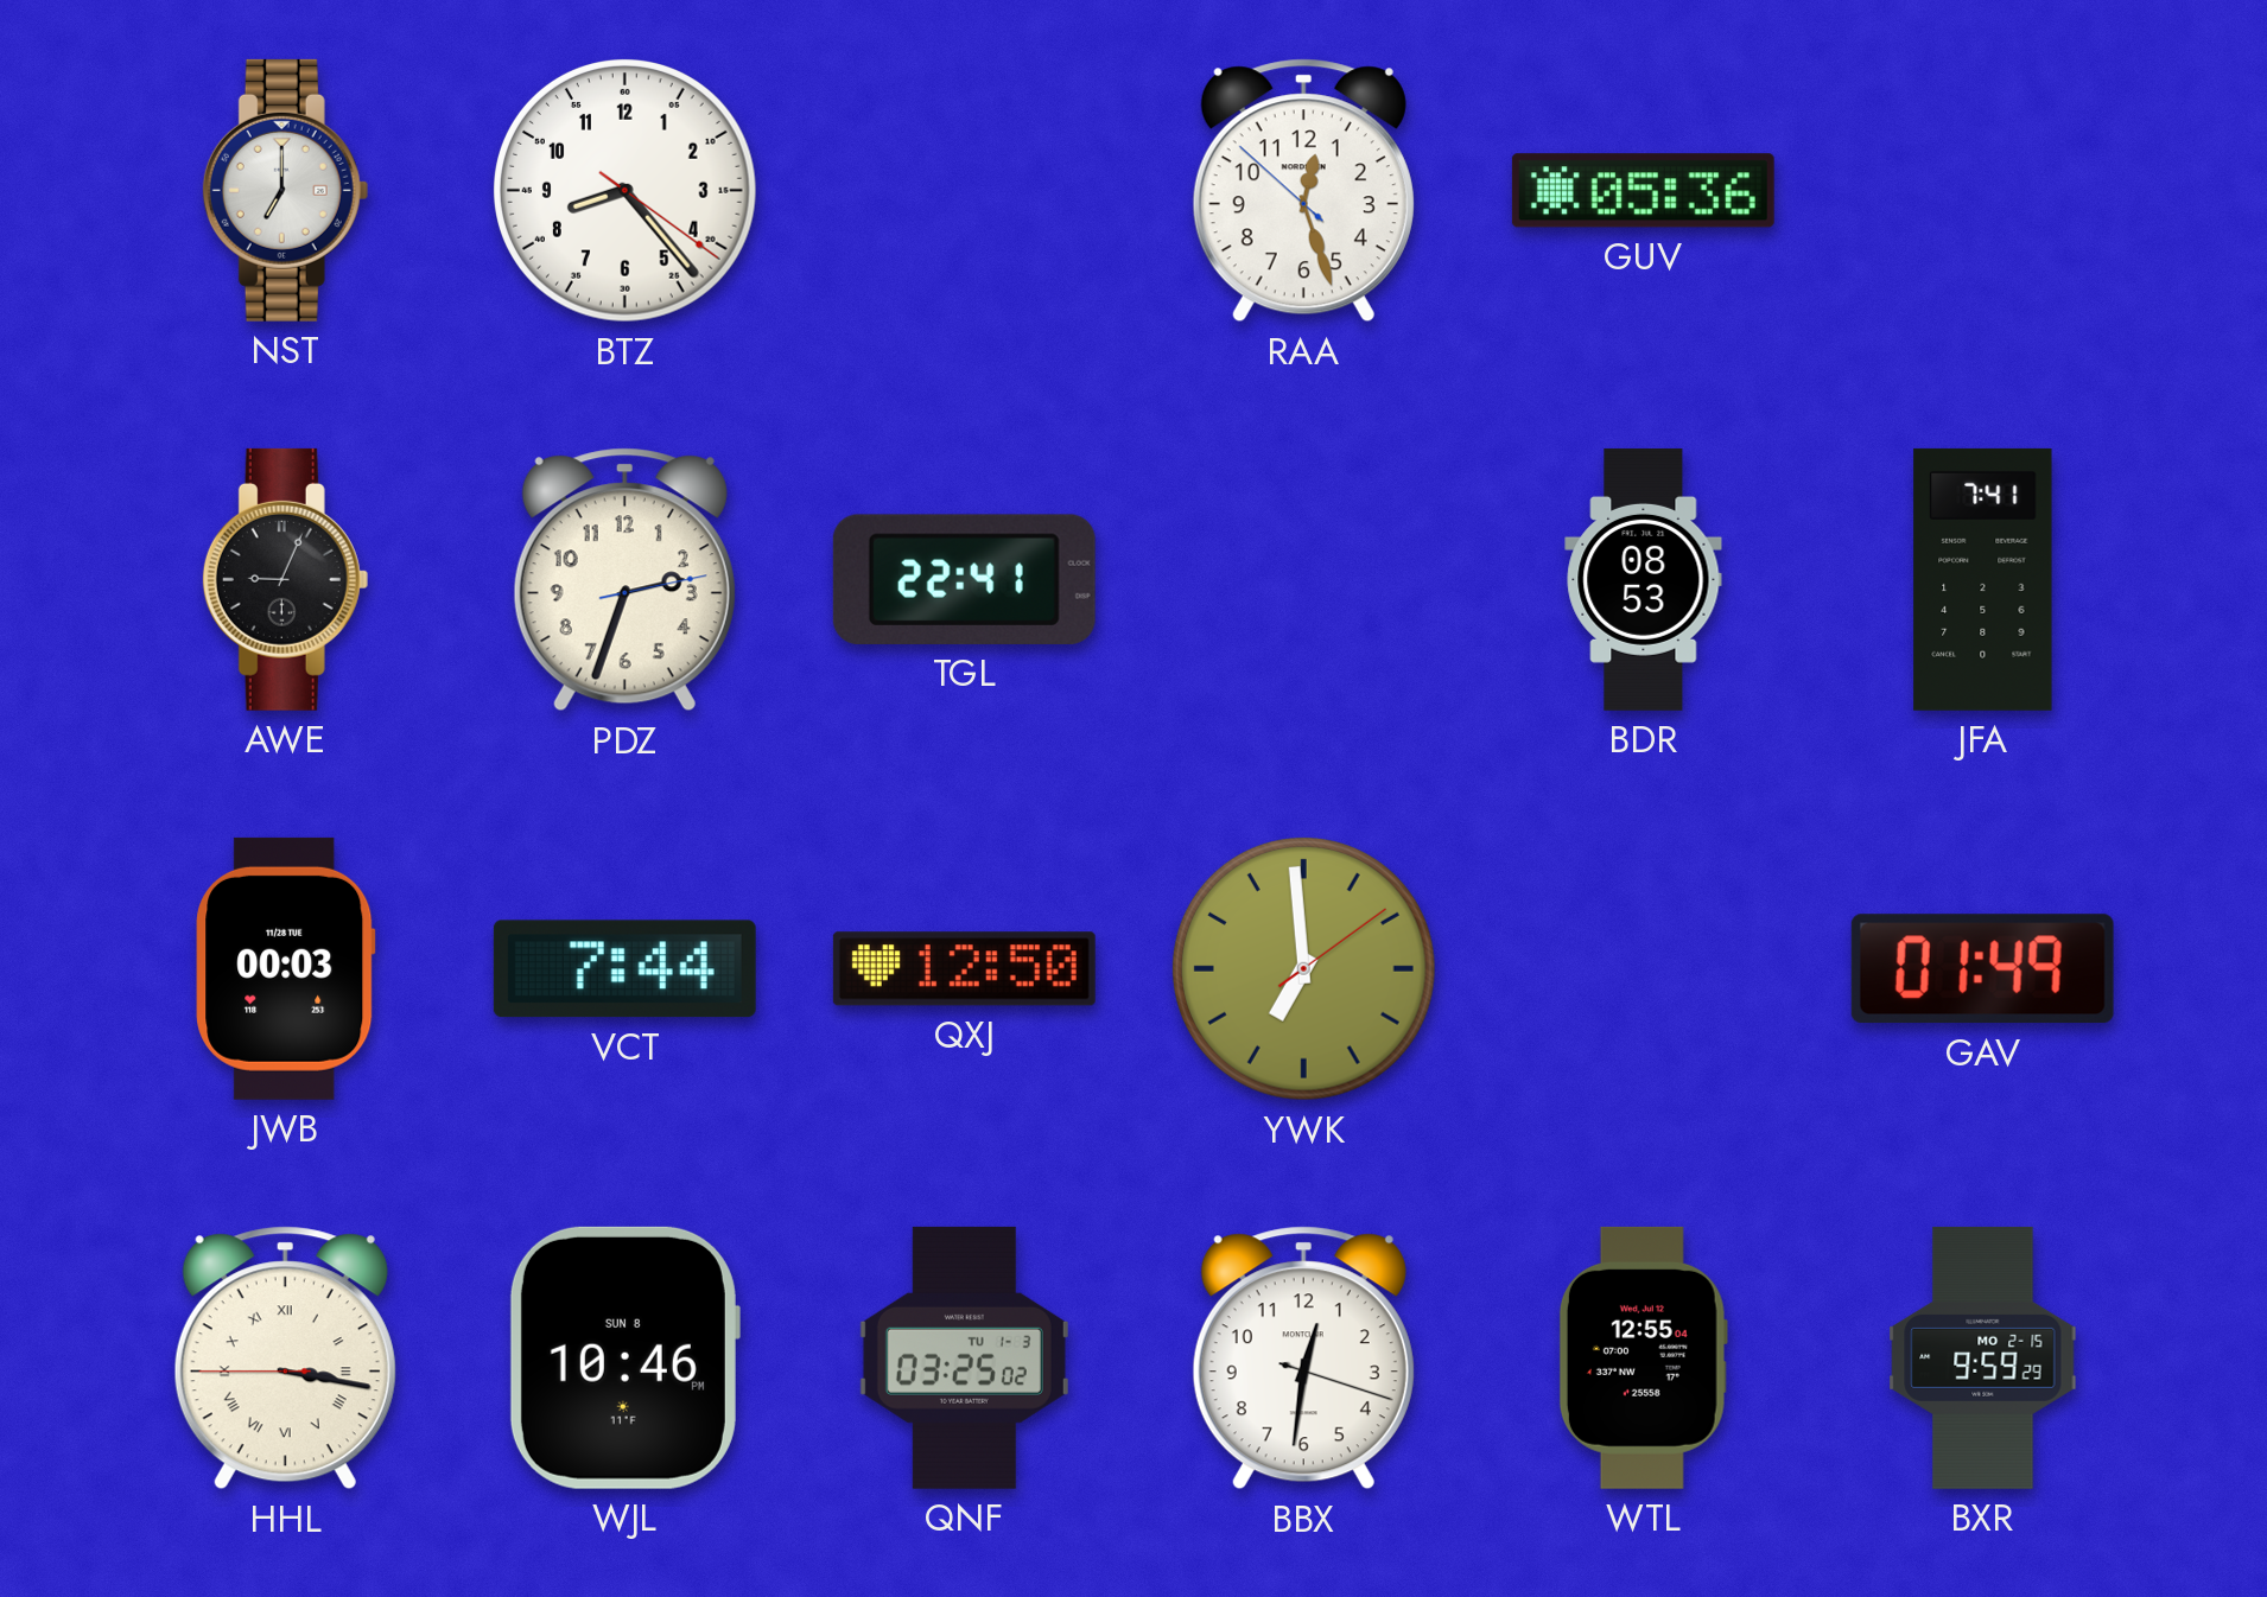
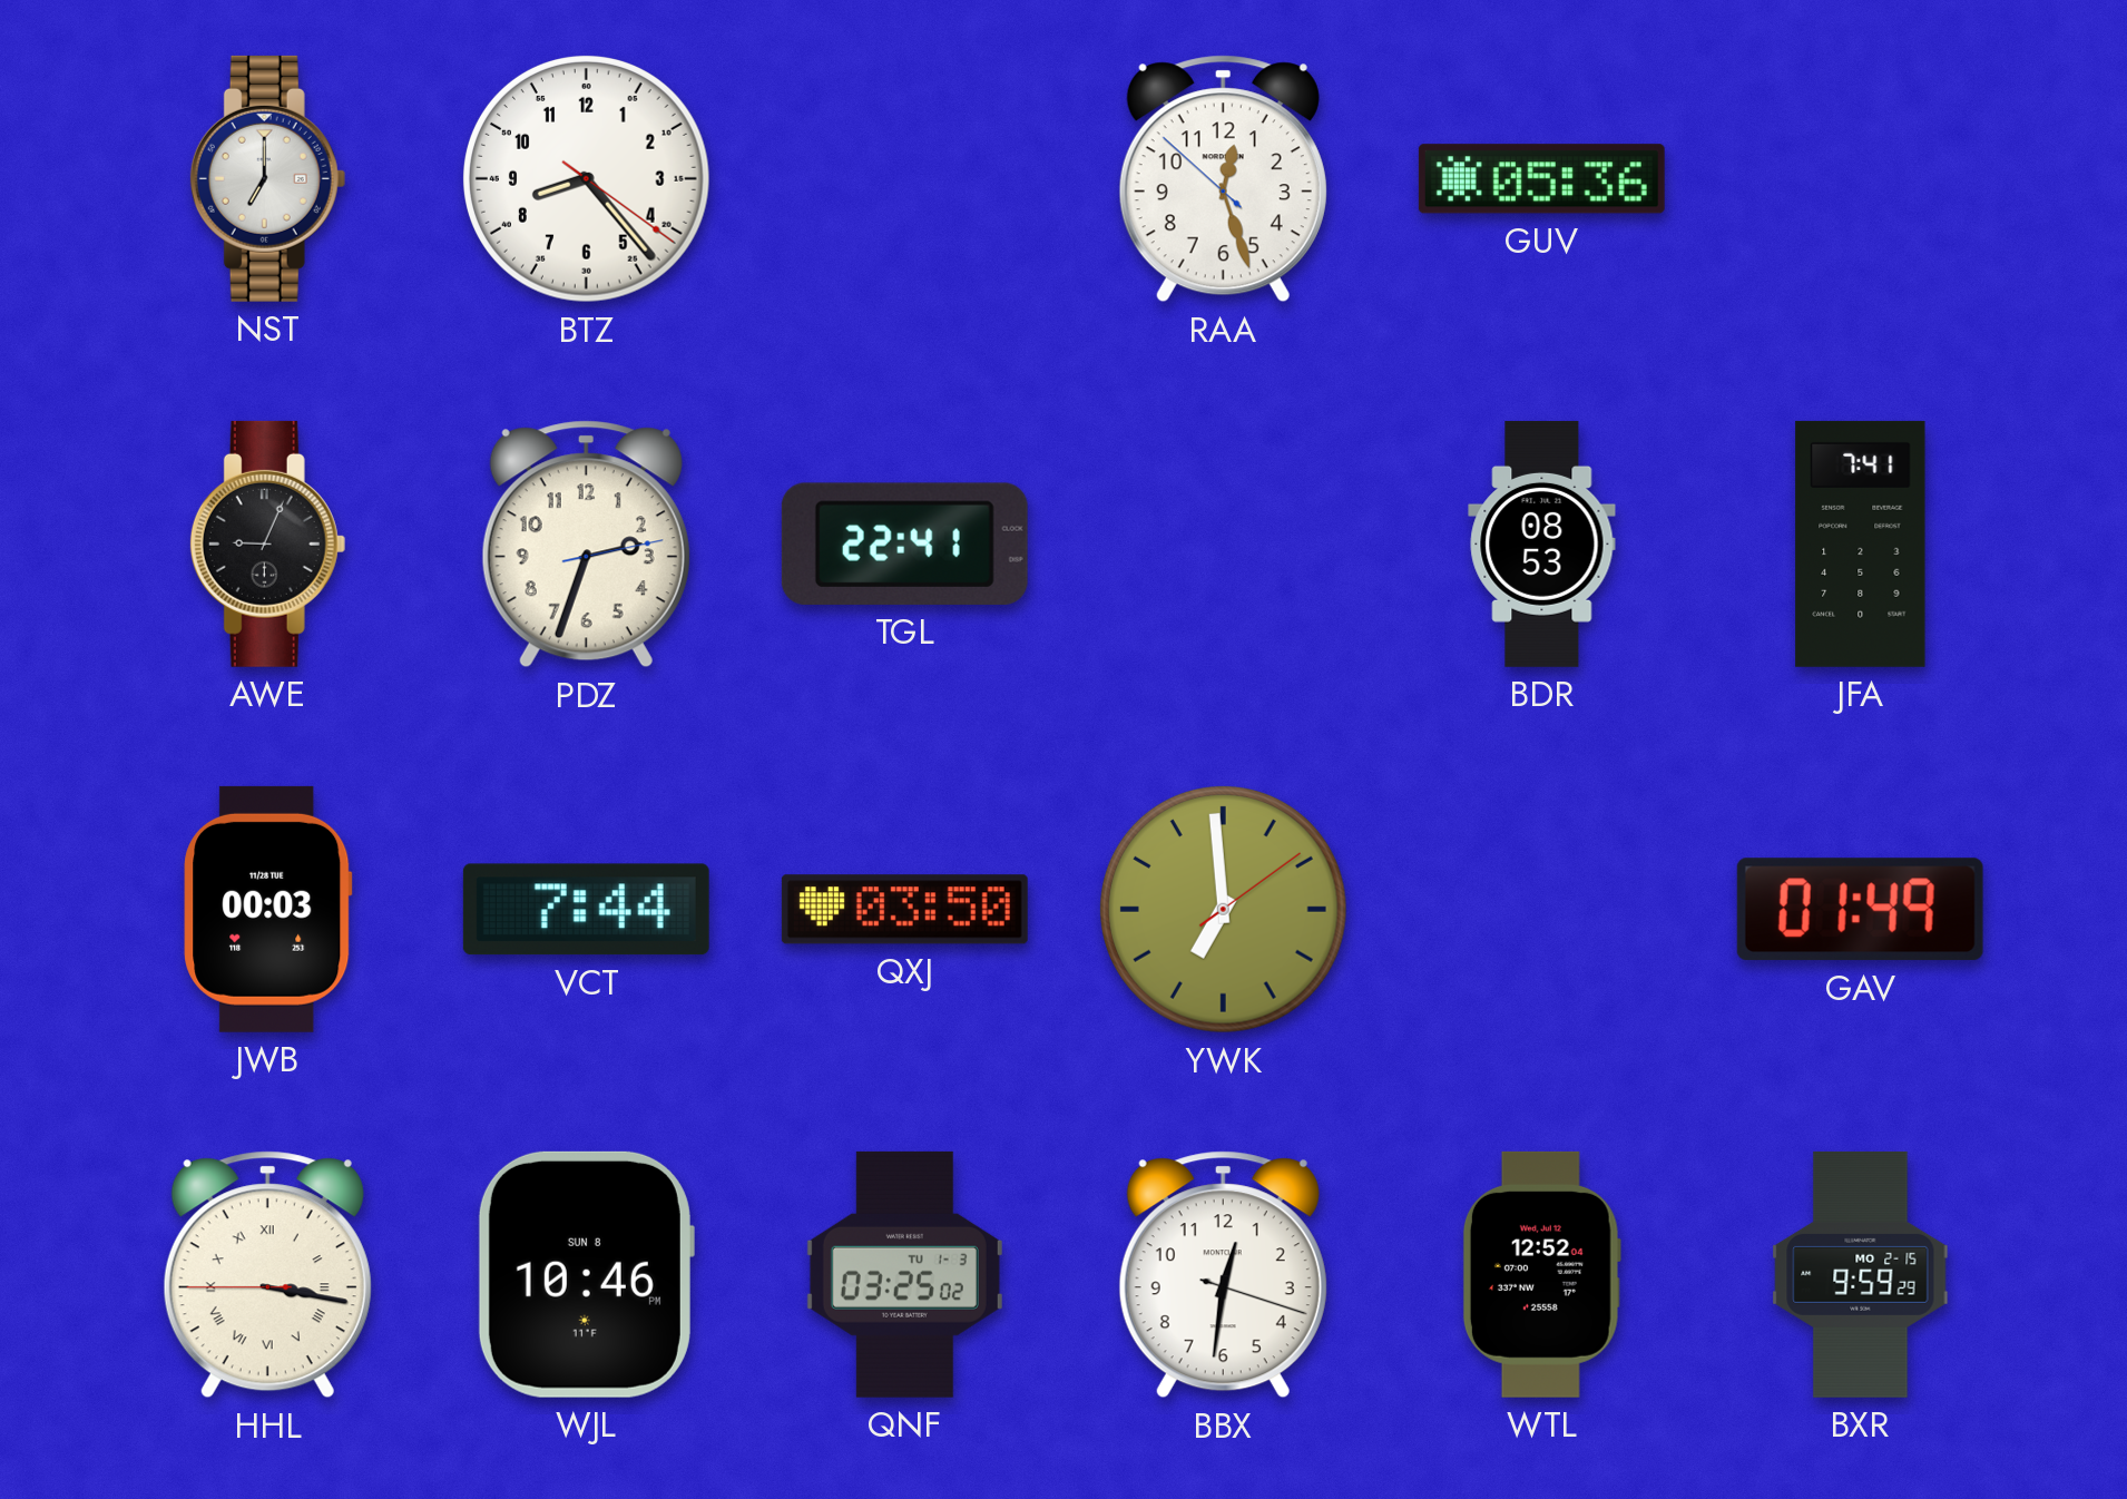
QXJ: 12:50 -> 03:50
WTL: 12:55 -> 12:52
